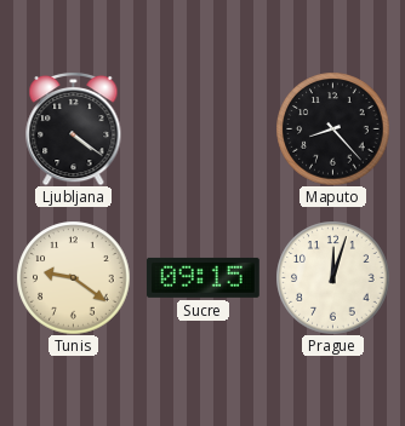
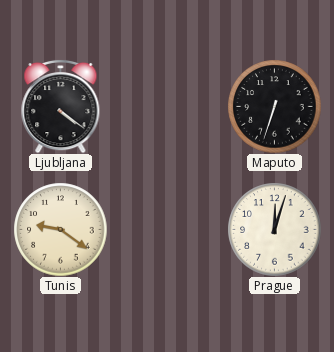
Maputo: 8:23 -> 6:33
Sucre: 09:15 -> none
